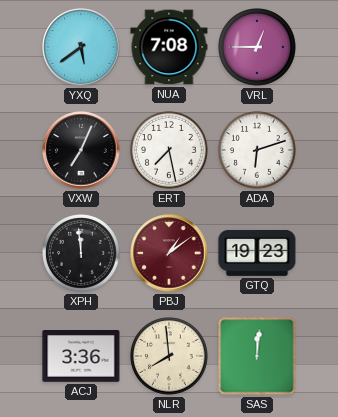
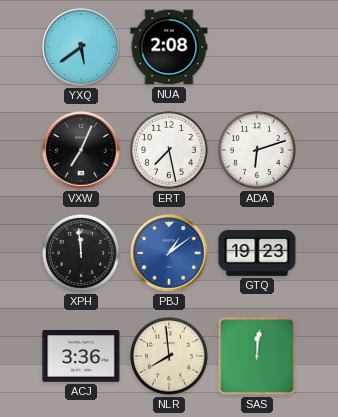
NUA: 7:08 -> 2:08
VRL: 12:45 -> none
PBJ dial: burgundy -> blue
